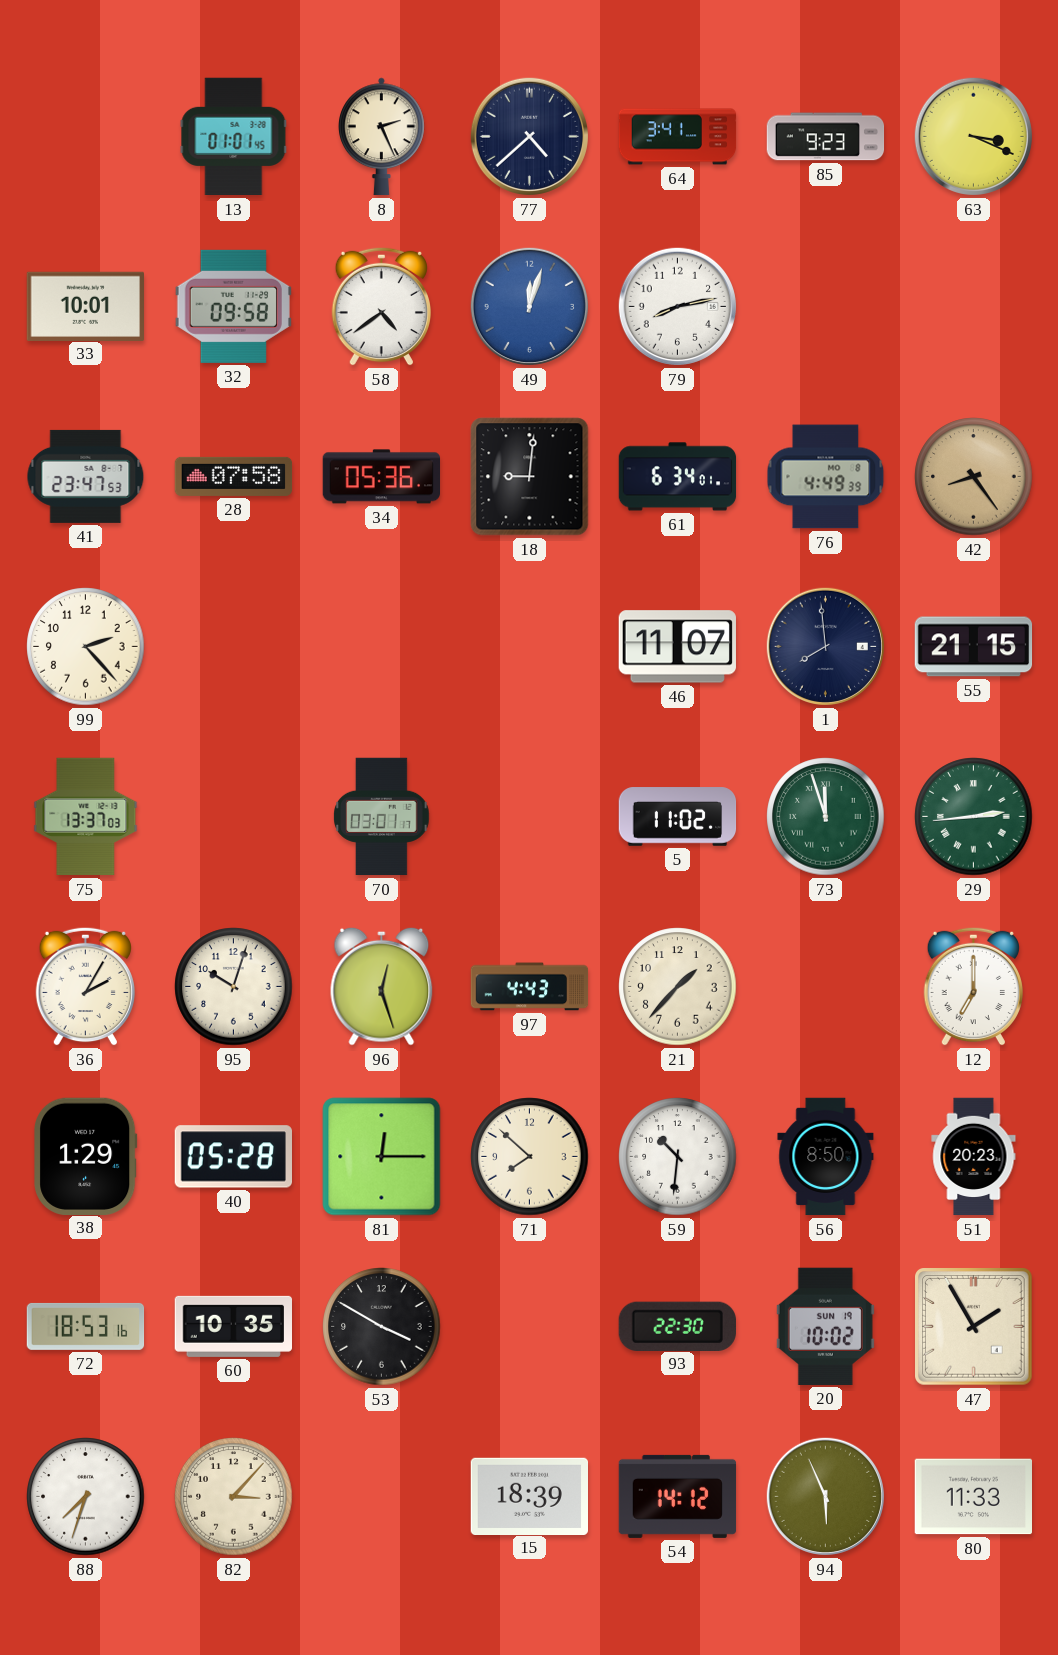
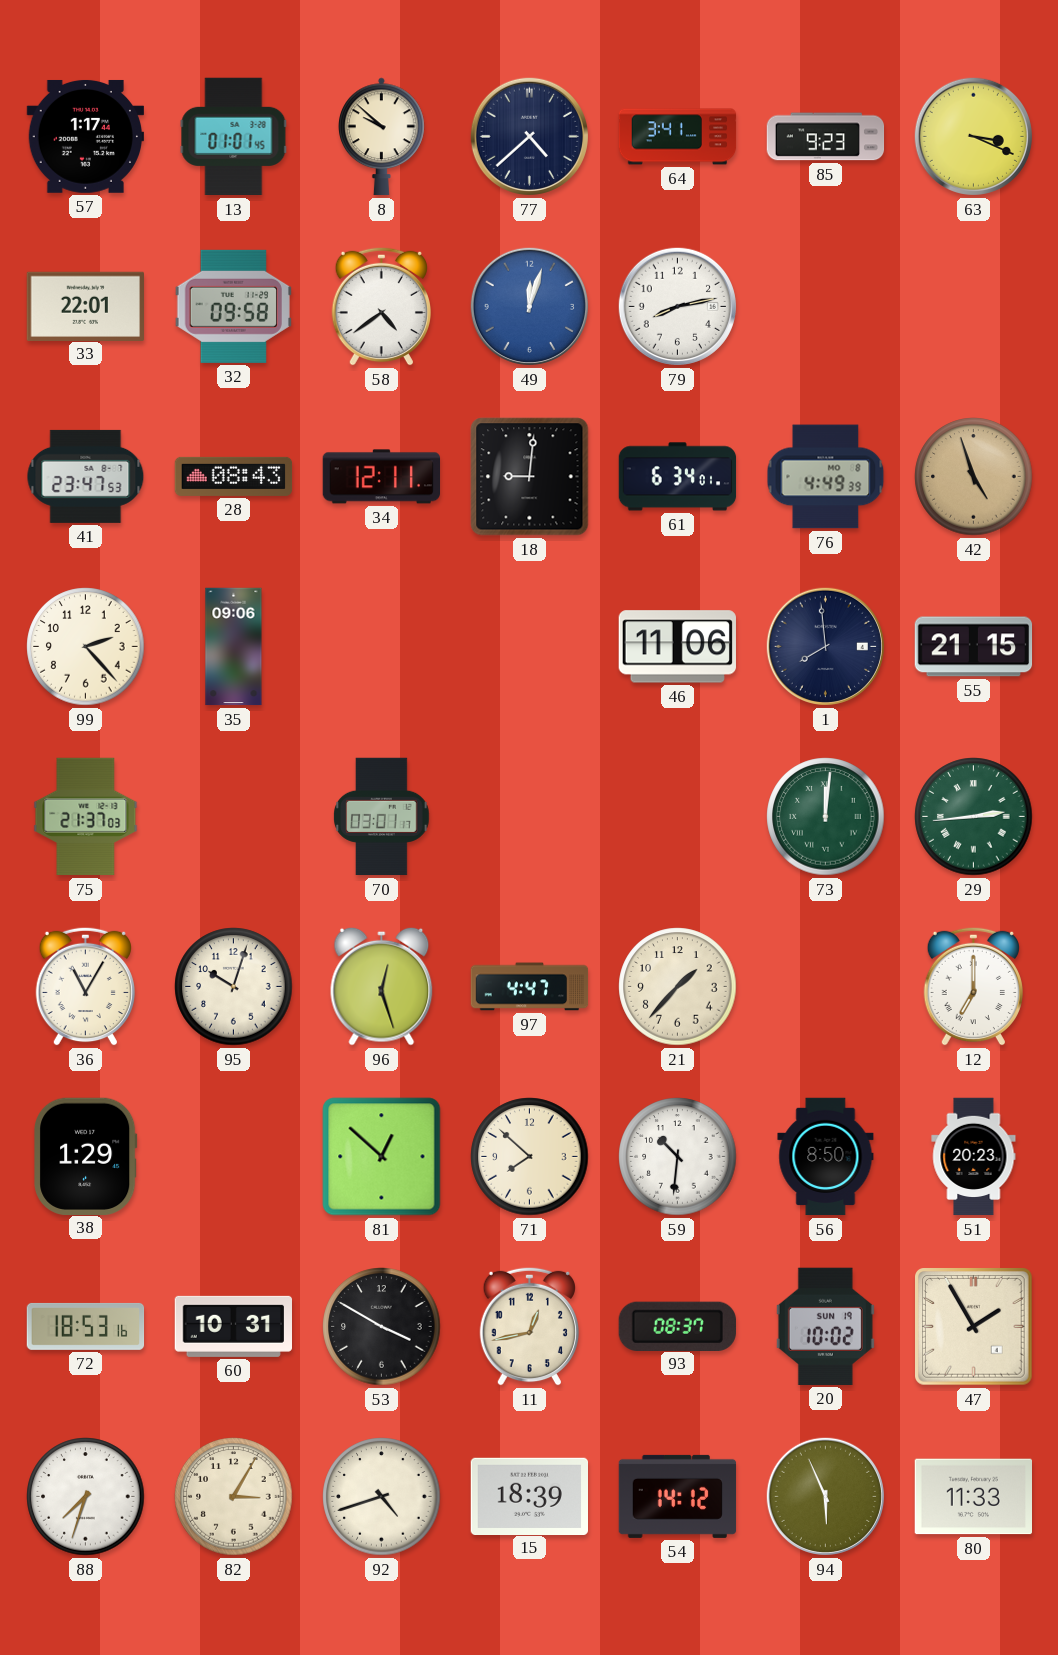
57: none -> 1:17
8: 2:26 -> 9:52
33: 10:01 -> 22:01
28: 07:58 -> 08:43
34: 05:36 -> 12:11
42: 8:24 -> 4:57
35: none -> 09:06
46: 11:07 -> 11:06
75: 13:37 -> 21:37
5: 11:02 -> none
73: 11:57 -> 12:01
36: 2:05 -> 11:05
97: 4:43 -> 4:47
40: 05:28 -> none
81: 12:15 -> 12:52
60: 10:35 -> 10:31
11: none -> 12:43
93: 22:30 -> 08:37
82: 3:07 -> 3:05
92: none -> 4:42
